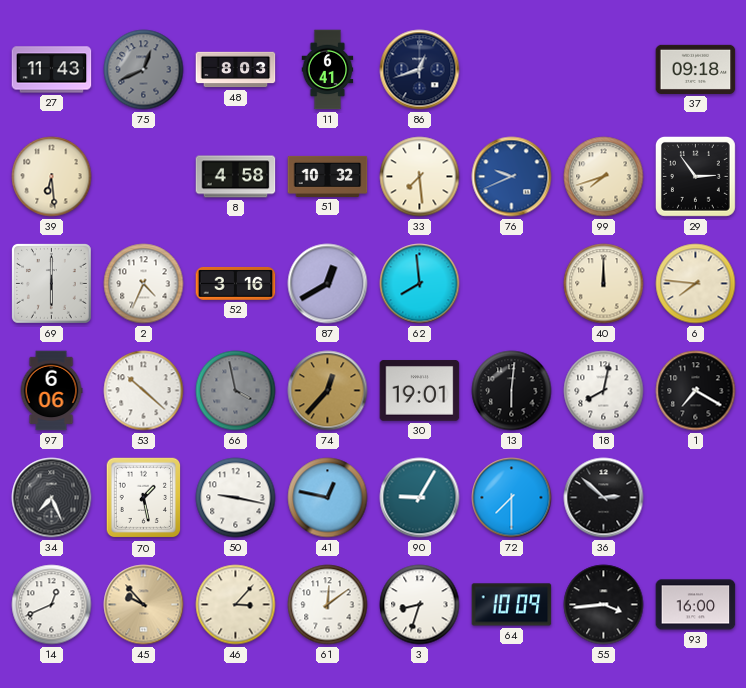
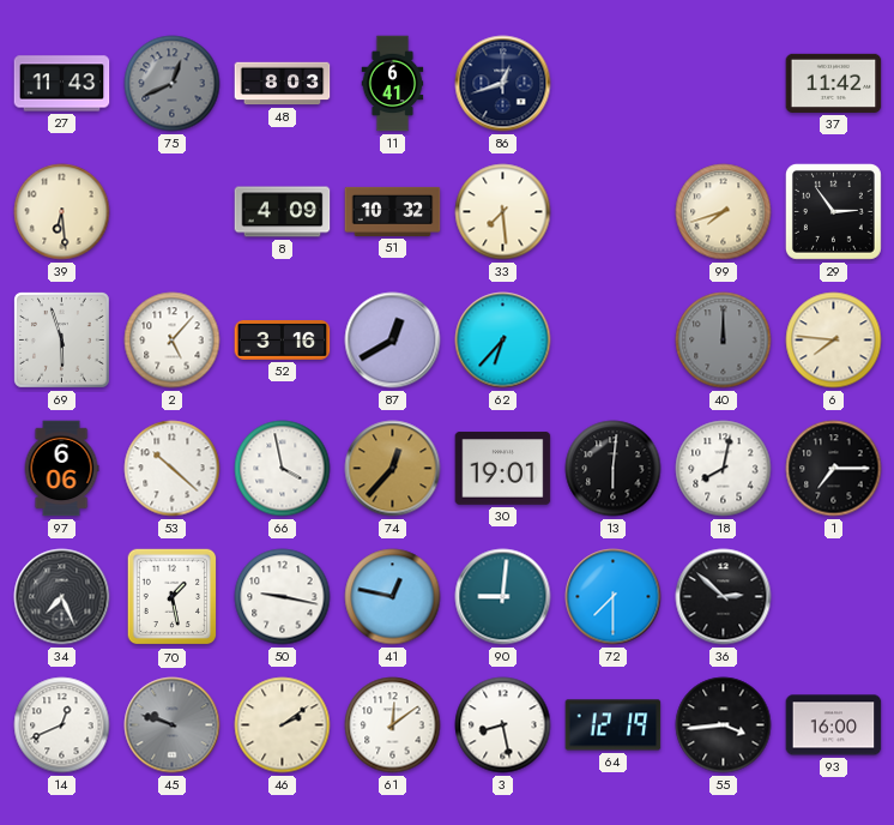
37: 09:18 -> 11:42
8: 4:58 -> 4:09
76: 9:41 -> none
69: 6:00 -> 5:57
2: 4:34 -> 5:07
62: 7:59 -> 6:37
40 dial: cream -> grey
66 dial: grey -> white
1: 7:20 -> 7:15
90: 9:05 -> 9:01
45: 9:53 -> 9:48
45 dial: champagne -> grey
46: 3:07 -> 2:09
3: 8:33 -> 8:28
64: 10:09 -> 12:19
